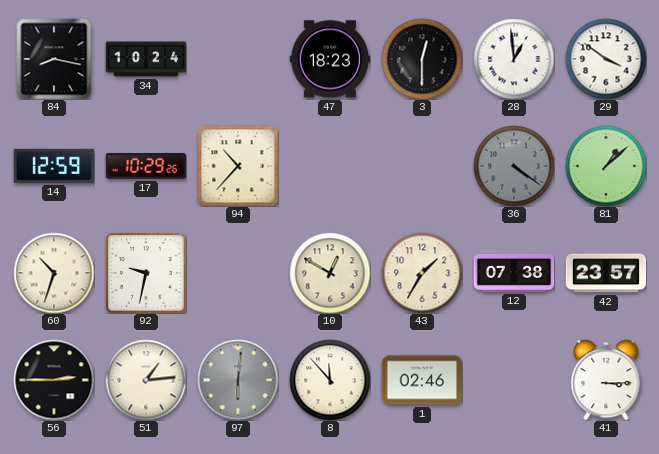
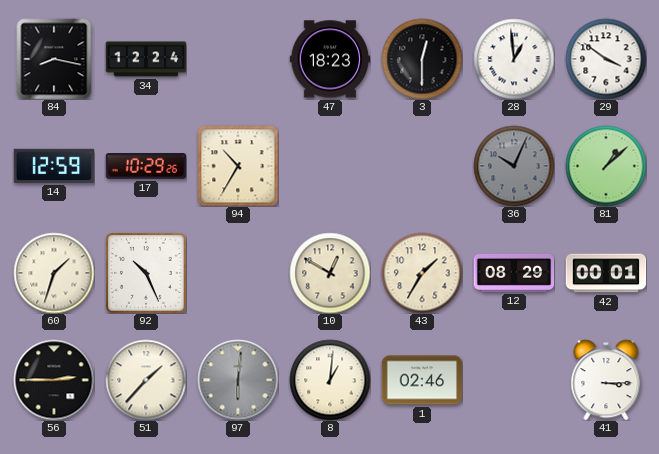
34: 10:24 -> 12:24
94: 10:37 -> 10:35
36: 4:21 -> 10:04
60: 10:33 -> 1:33
92: 9:32 -> 10:26
12: 07:38 -> 08:29
42: 23:57 -> 00:01
51: 1:14 -> 1:37
8: 11:53 -> 1:01
